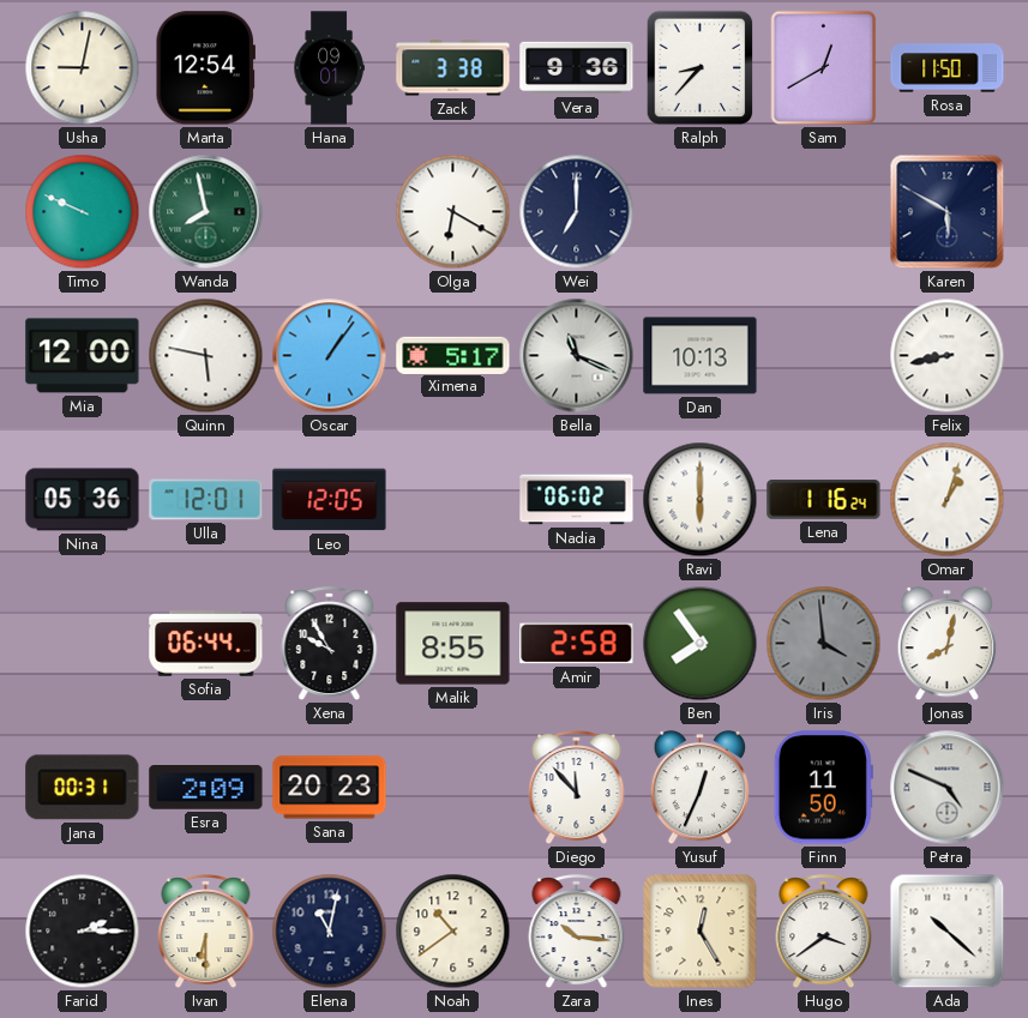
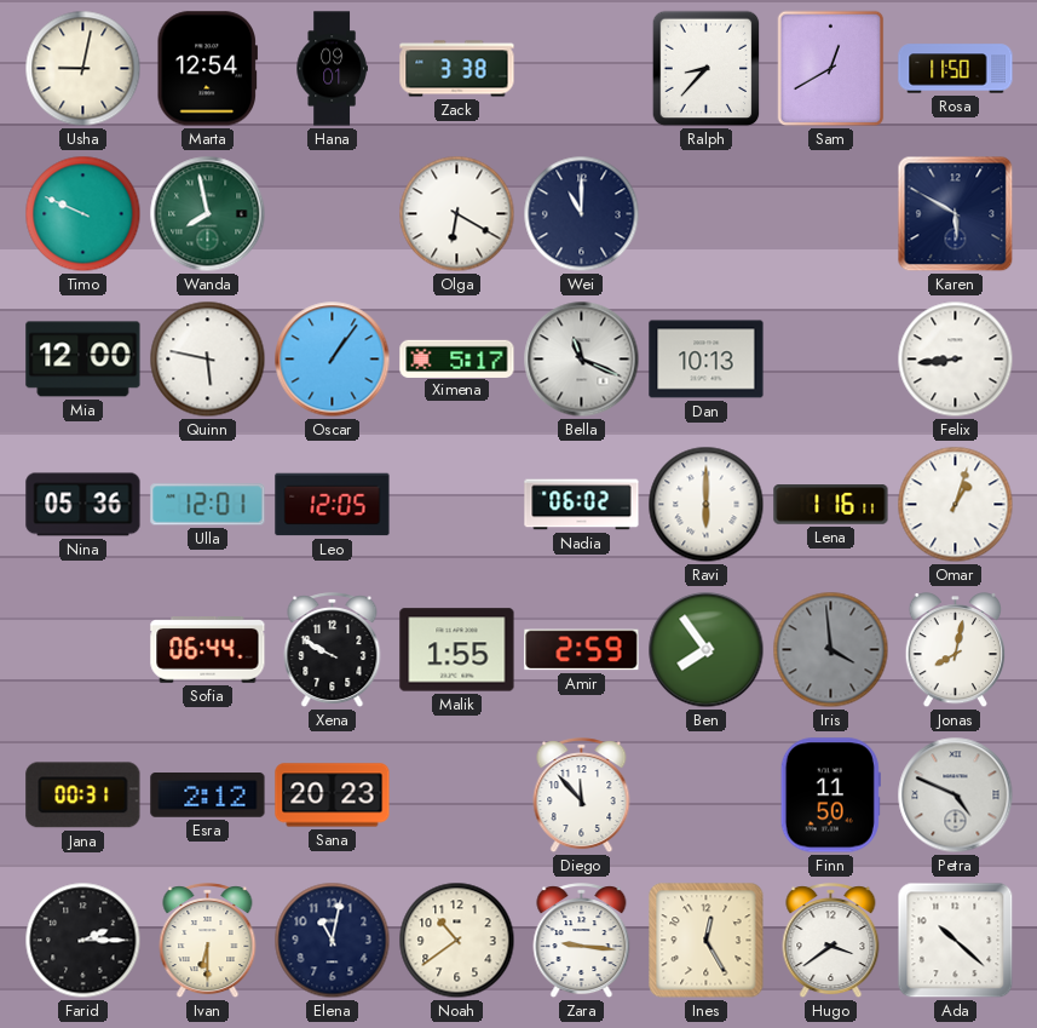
Vera: 9:36 -> none
Wei: 7:00 -> 11:00
Felix: 8:43 -> 8:44
Lena: 1:16:24 -> 1:16:11
Xena: 9:55 -> 9:50
Malik: 8:55 -> 1:55
Amir: 2:58 -> 2:59
Esra: 2:09 -> 2:12
Yusuf: 12:34 -> none
Zara: 10:16 -> 9:16
